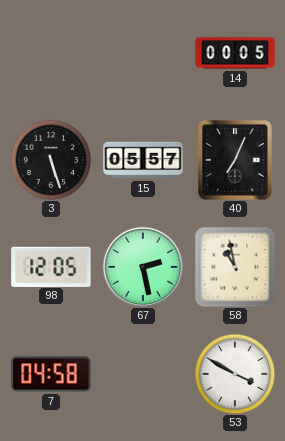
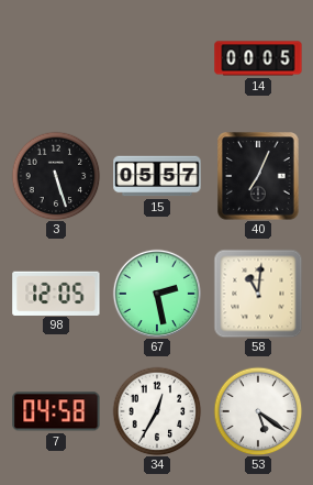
58: 10:58 -> 11:01
34: none -> 12:35
53: 3:50 -> 5:21
